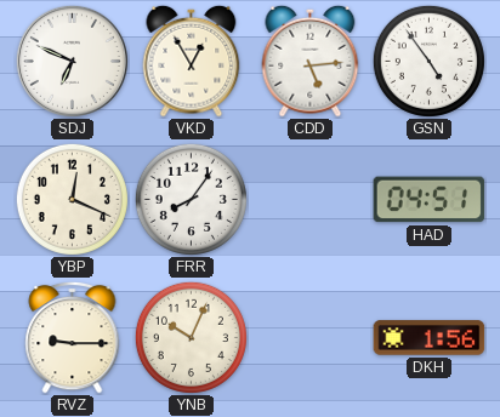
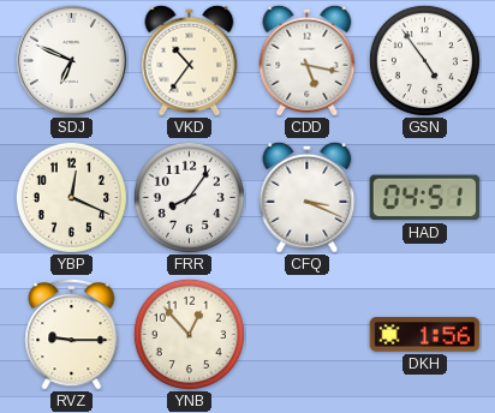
VKD: 12:55 -> 10:36
CDD: 5:14 -> 5:17
CFQ: none -> 3:19
YNB: 10:04 -> 12:53
